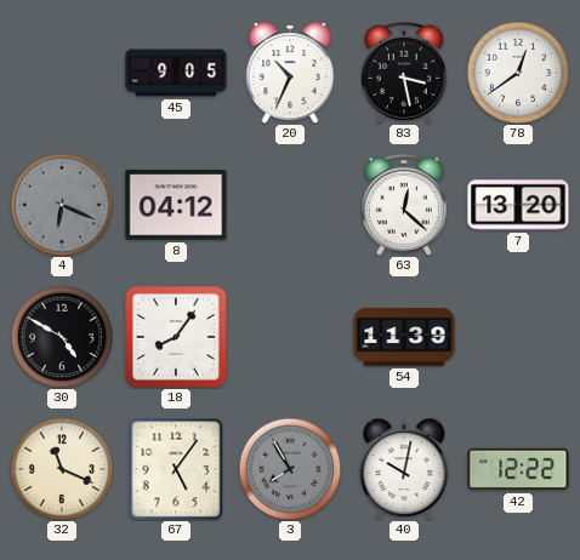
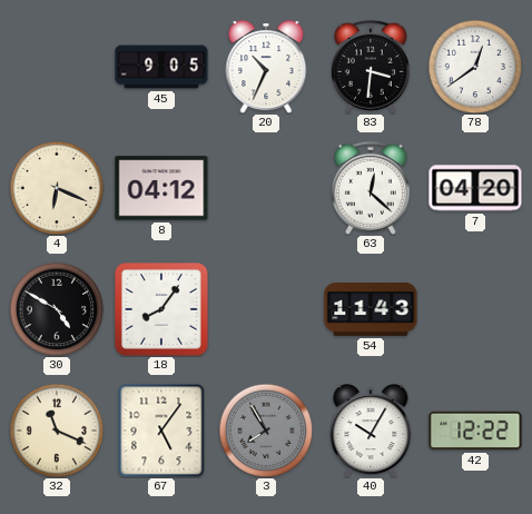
83: 3:28 -> 3:31
4 dial: grey -> cream
7: 13:20 -> 04:20
54: 11:39 -> 11:43
40: 10:02 -> 10:05
